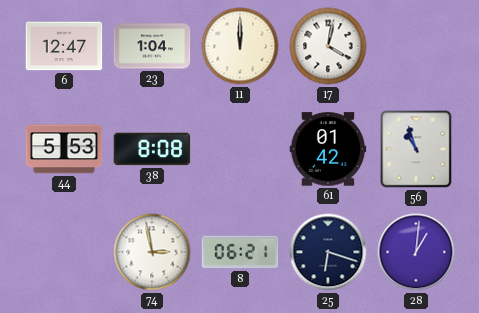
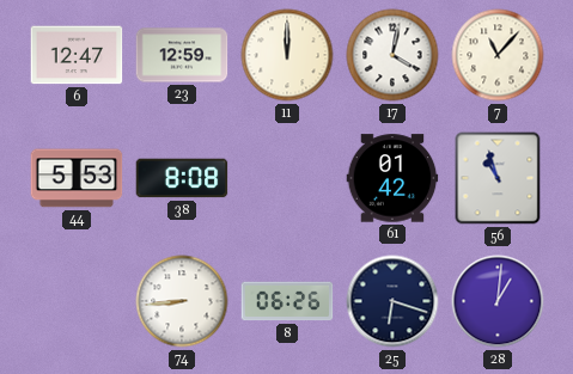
23: 1:04 -> 12:59
7: none -> 11:07
74: 2:58 -> 8:44
8: 06:21 -> 06:26
